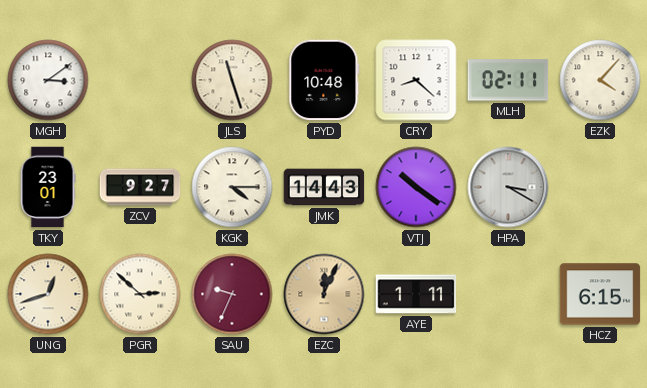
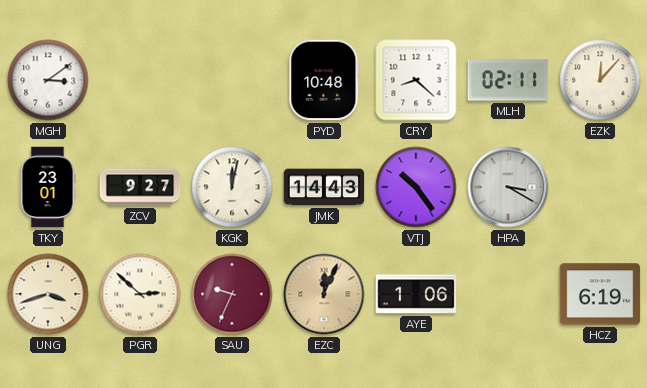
JLS: 11:27 -> none
EZK: 4:07 -> 12:07
KGK: 4:15 -> 12:02
VTJ: 10:21 -> 10:24
UNG: 12:42 -> 3:42
AYE: 1:11 -> 1:06
HCZ: 6:15 -> 6:19
